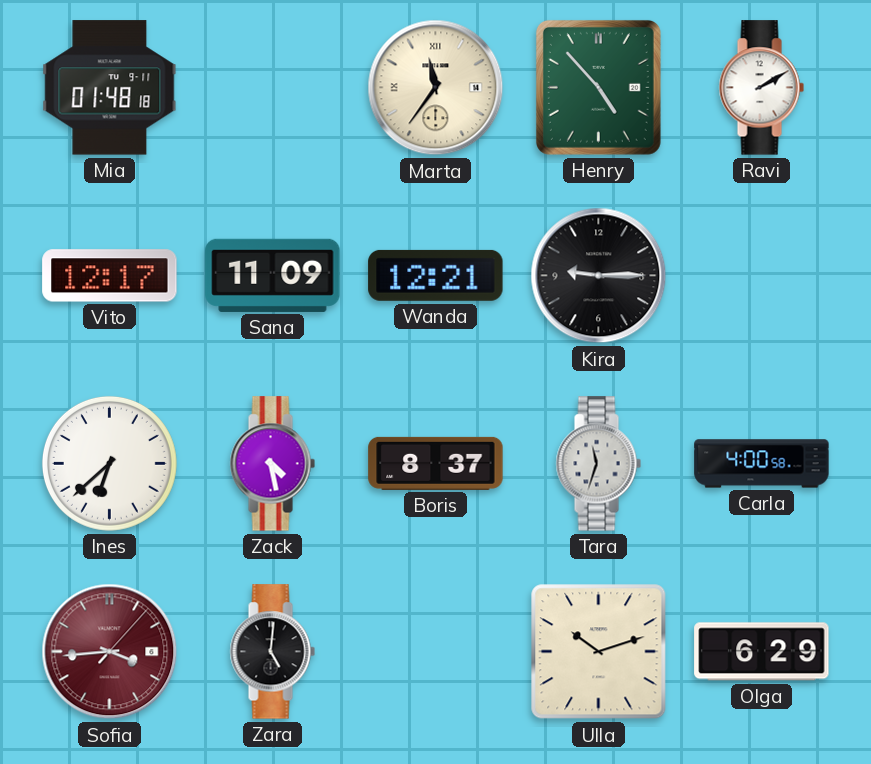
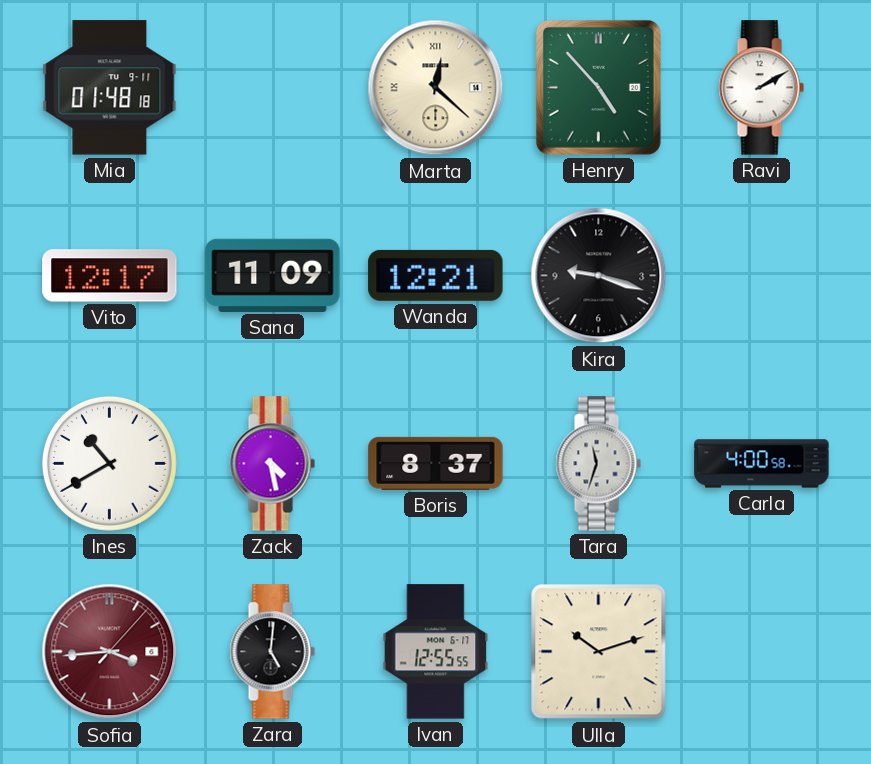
Marta: 11:36 -> 12:22
Kira: 9:15 -> 9:18
Ines: 6:38 -> 10:40
Ivan: none -> 12:55
Olga: 6:29 -> none
